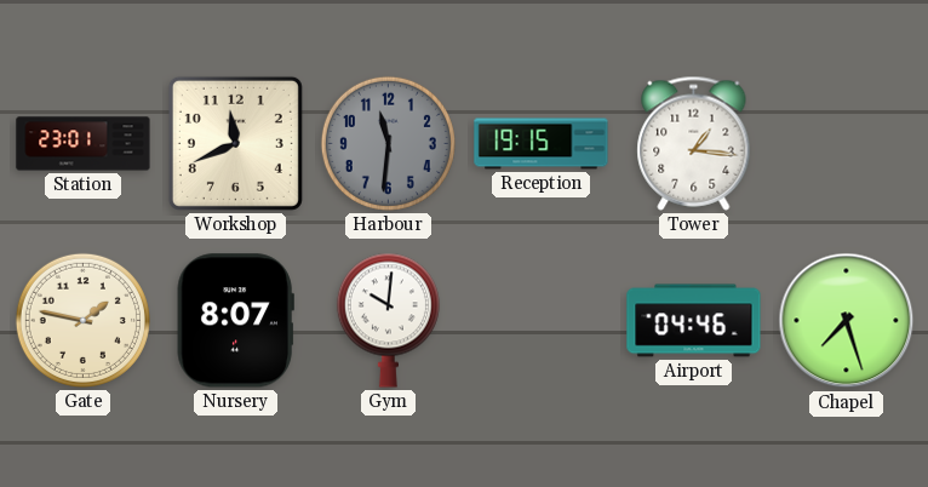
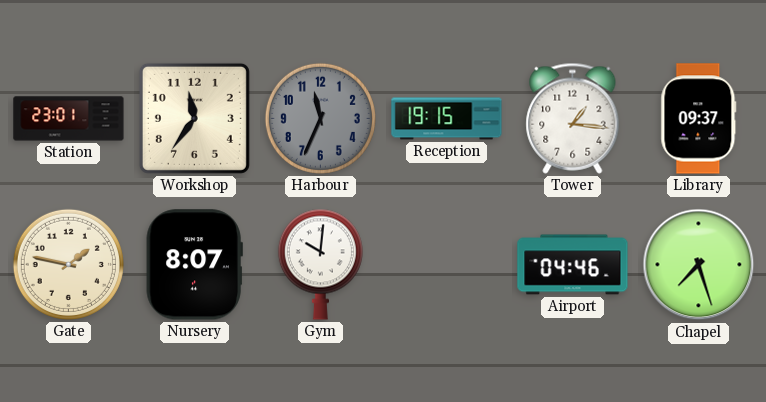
Workshop: 11:41 -> 11:36
Harbour: 11:31 -> 11:34
Library: none -> 09:37
